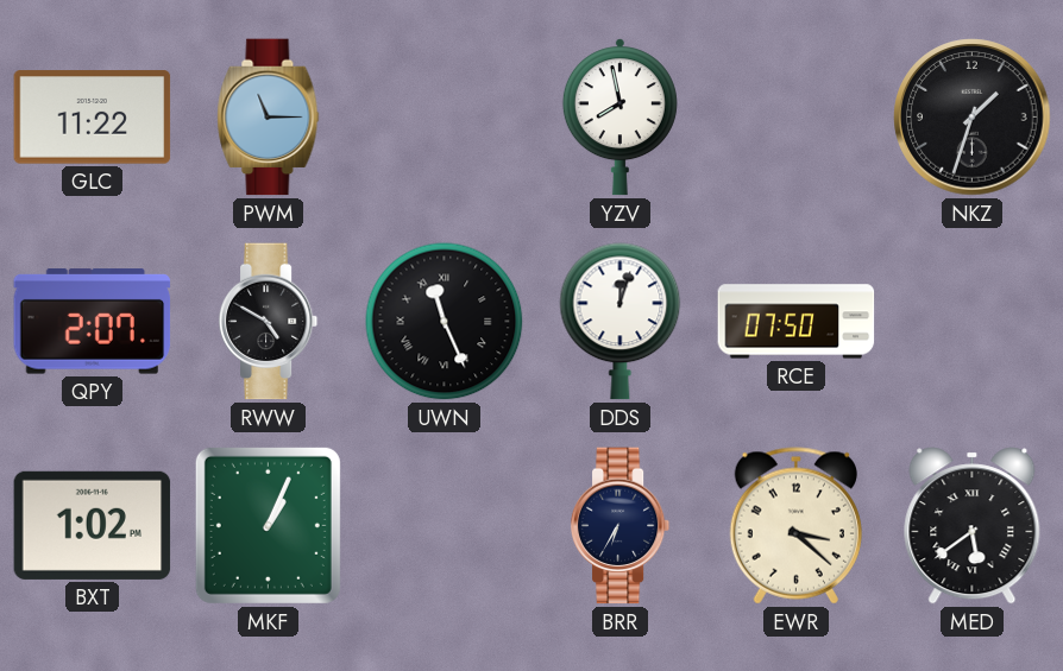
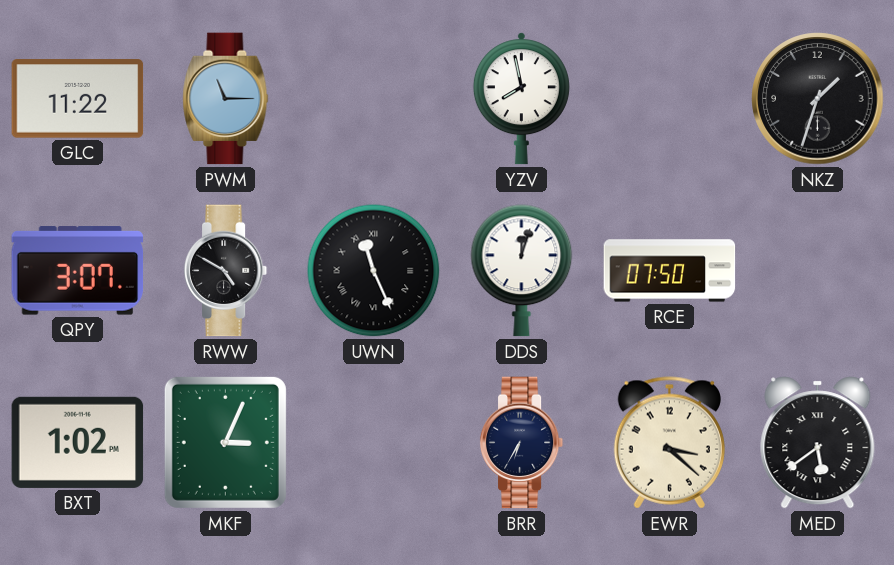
QPY: 2:07 -> 3:07
MKF: 1:04 -> 3:04
